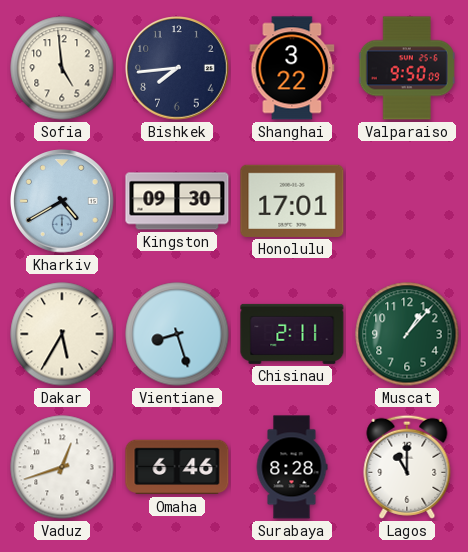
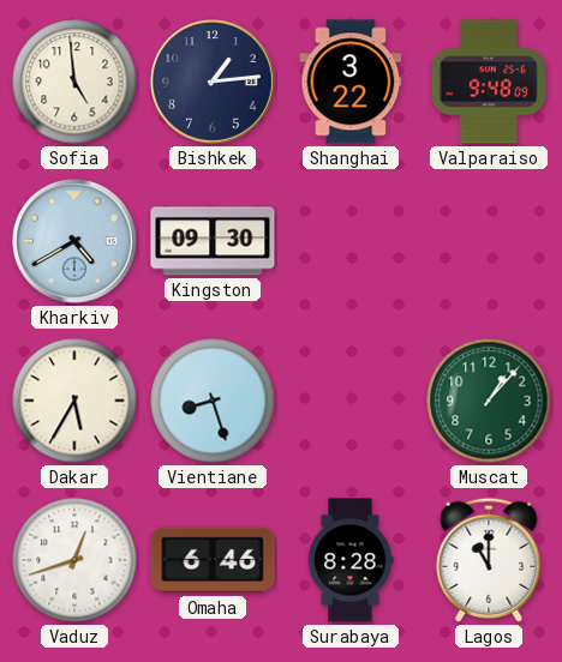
Bishkek: 7:44 -> 1:14
Valparaiso: 9:50 -> 9:48
Honolulu: 17:01 -> none
Chisinau: 2:11 -> none
